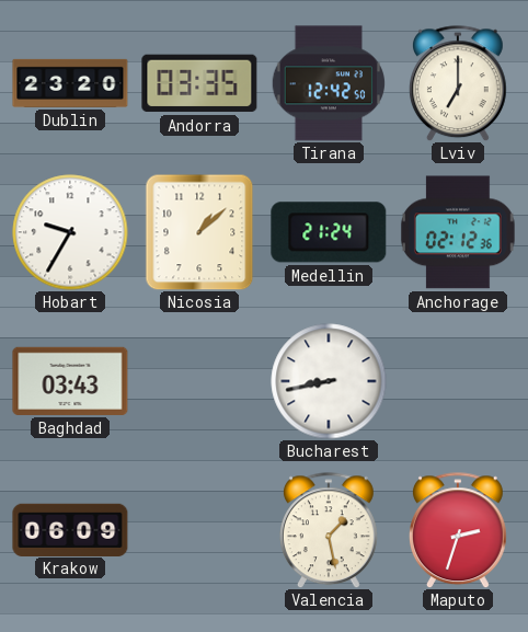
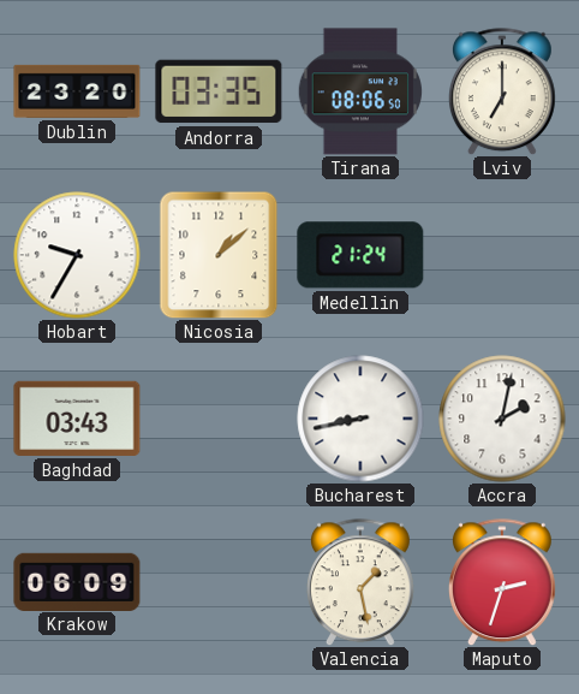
Tirana: 12:42 -> 08:06
Anchorage: 02:12 -> none
Accra: none -> 2:02
